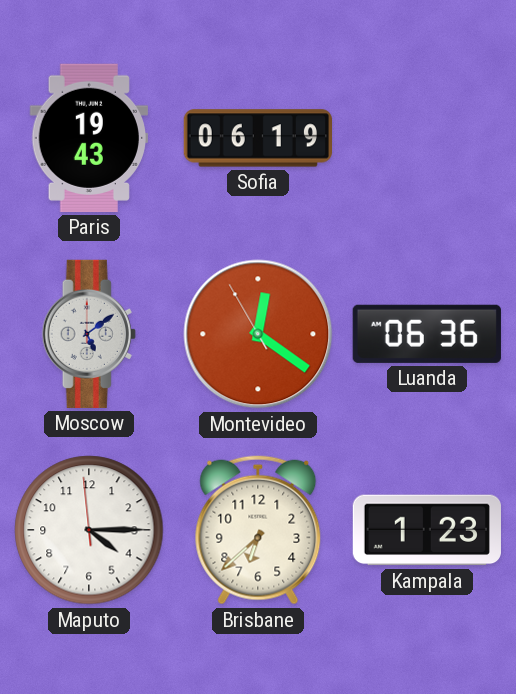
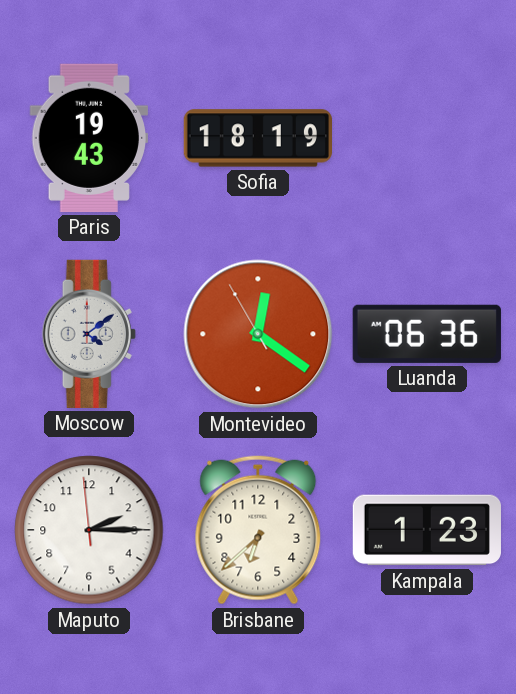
Sofia: 06:19 -> 18:19
Moscow: 5:09 -> 4:09
Maputo: 4:14 -> 2:14
